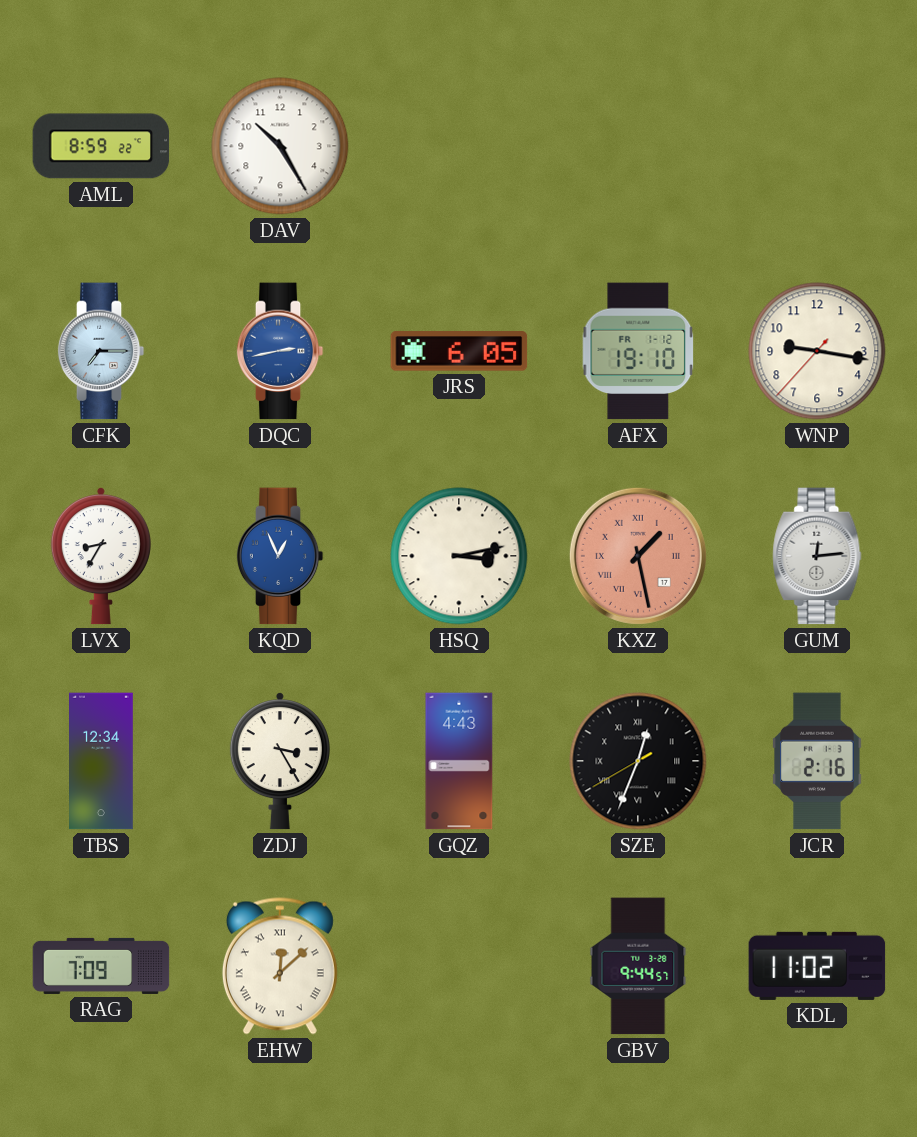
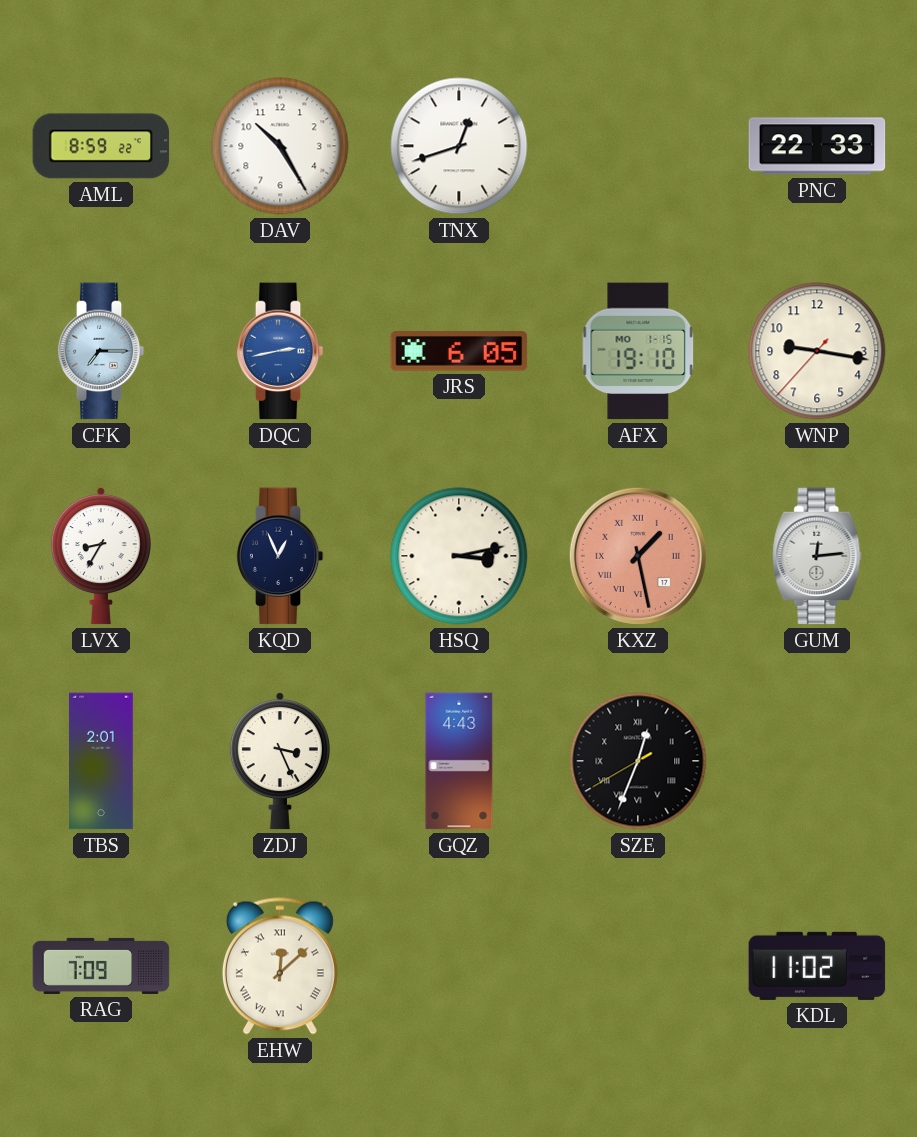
TNX: none -> 12:42
PNC: none -> 22:33
AFX date: FR 1-12 -> MO 1-15
KQD dial: blue -> navy
TBS: 12:34 -> 2:01
ZDJ: 3:25 -> 3:26
JCR: 2:16 -> none
GBV: 9:44 -> none
